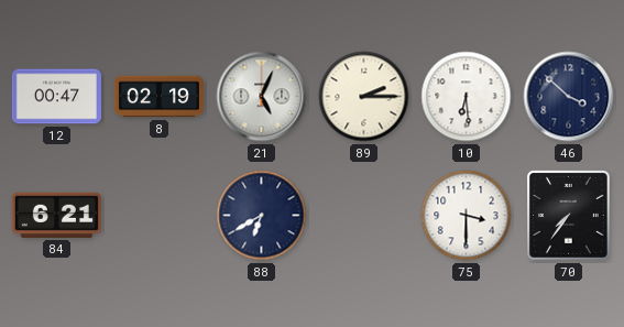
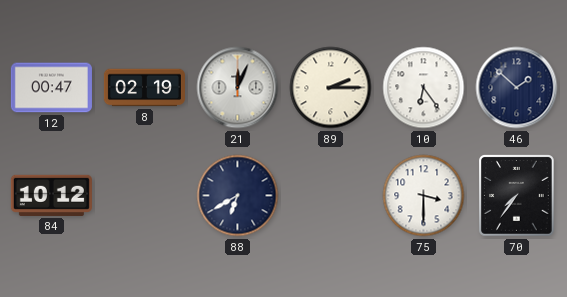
21: 5:04 -> 12:04
10: 6:29 -> 6:24
46: 3:52 -> 1:52
84: 6:21 -> 10:12
